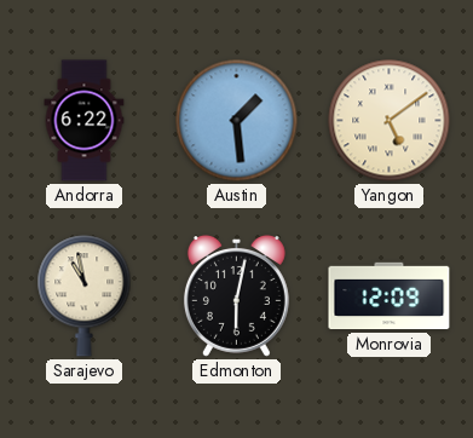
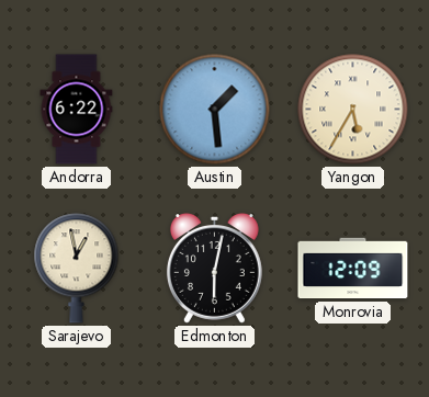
Yangon: 5:09 -> 5:35
Sarajevo: 10:58 -> 12:58
